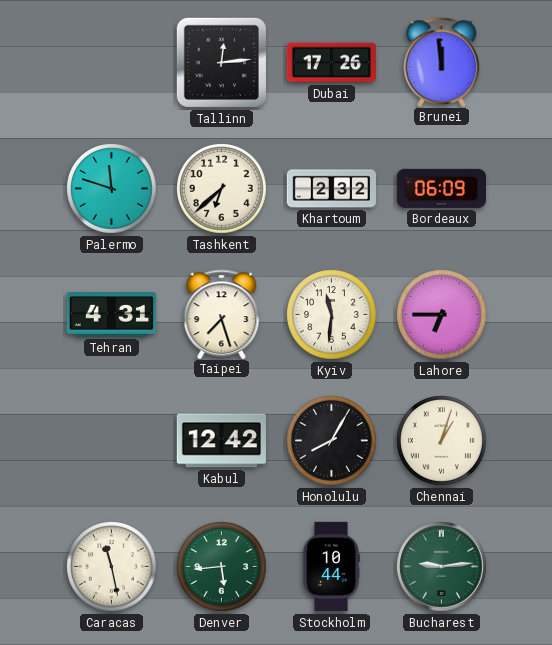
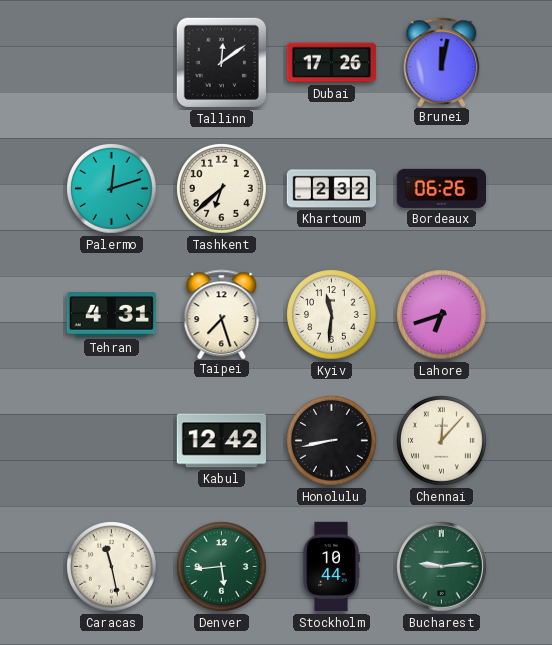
Tallinn: 12:14 -> 12:09
Brunei: 11:59 -> 12:02
Palermo: 11:48 -> 12:12
Bordeaux: 06:09 -> 06:26
Lahore: 6:45 -> 6:42
Honolulu: 8:05 -> 8:43
Chennai: 1:03 -> 12:07
